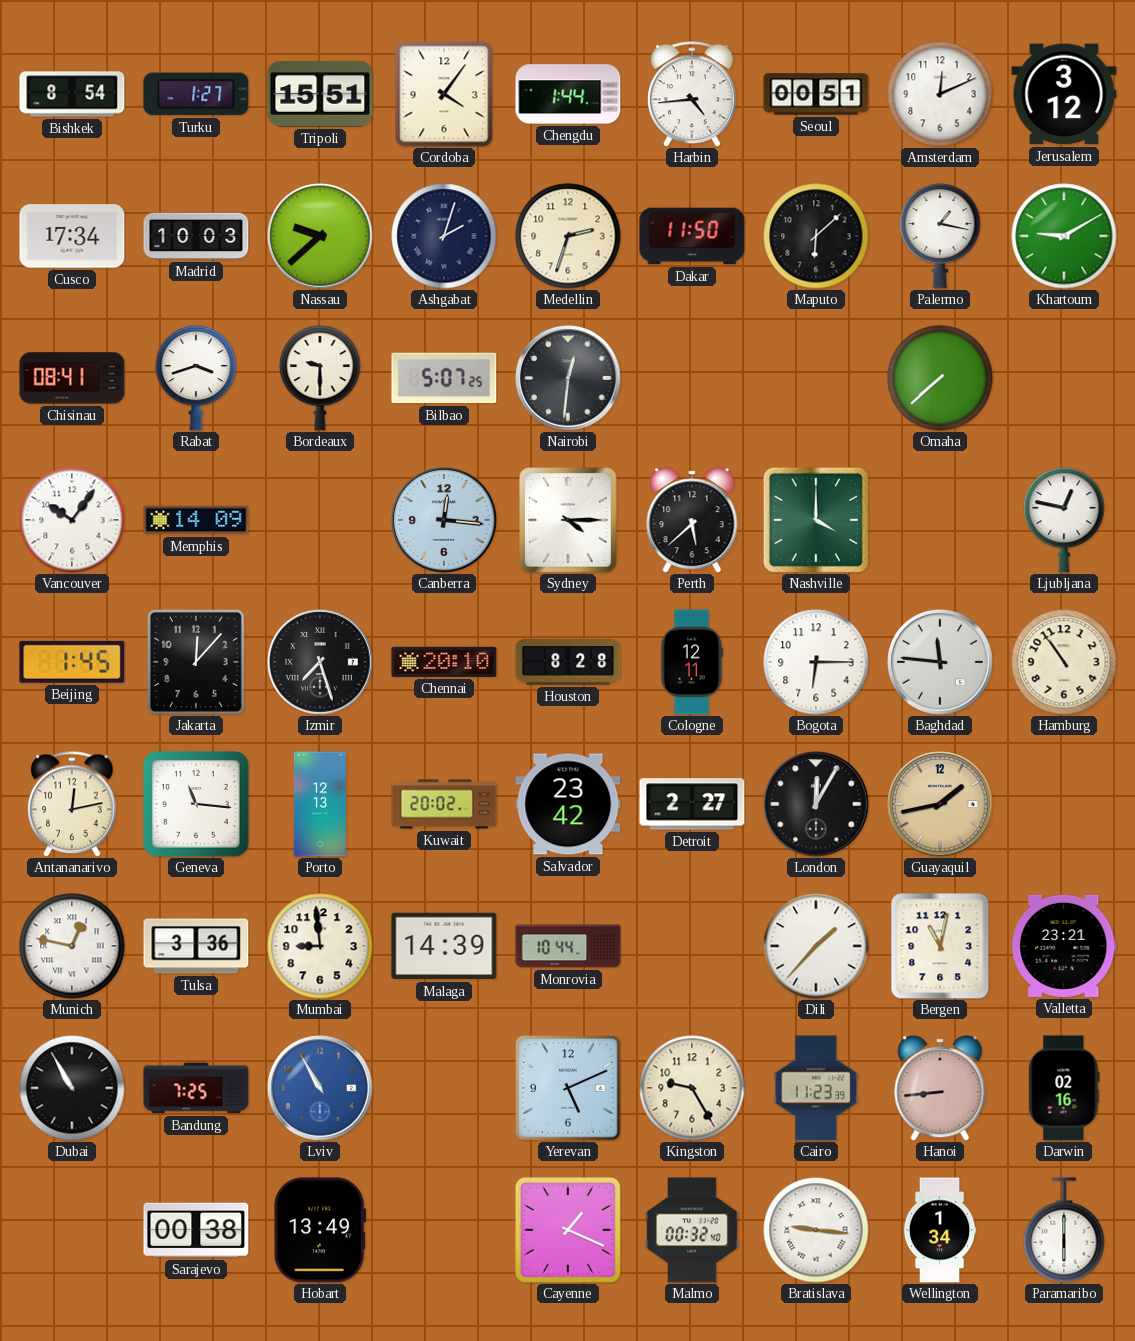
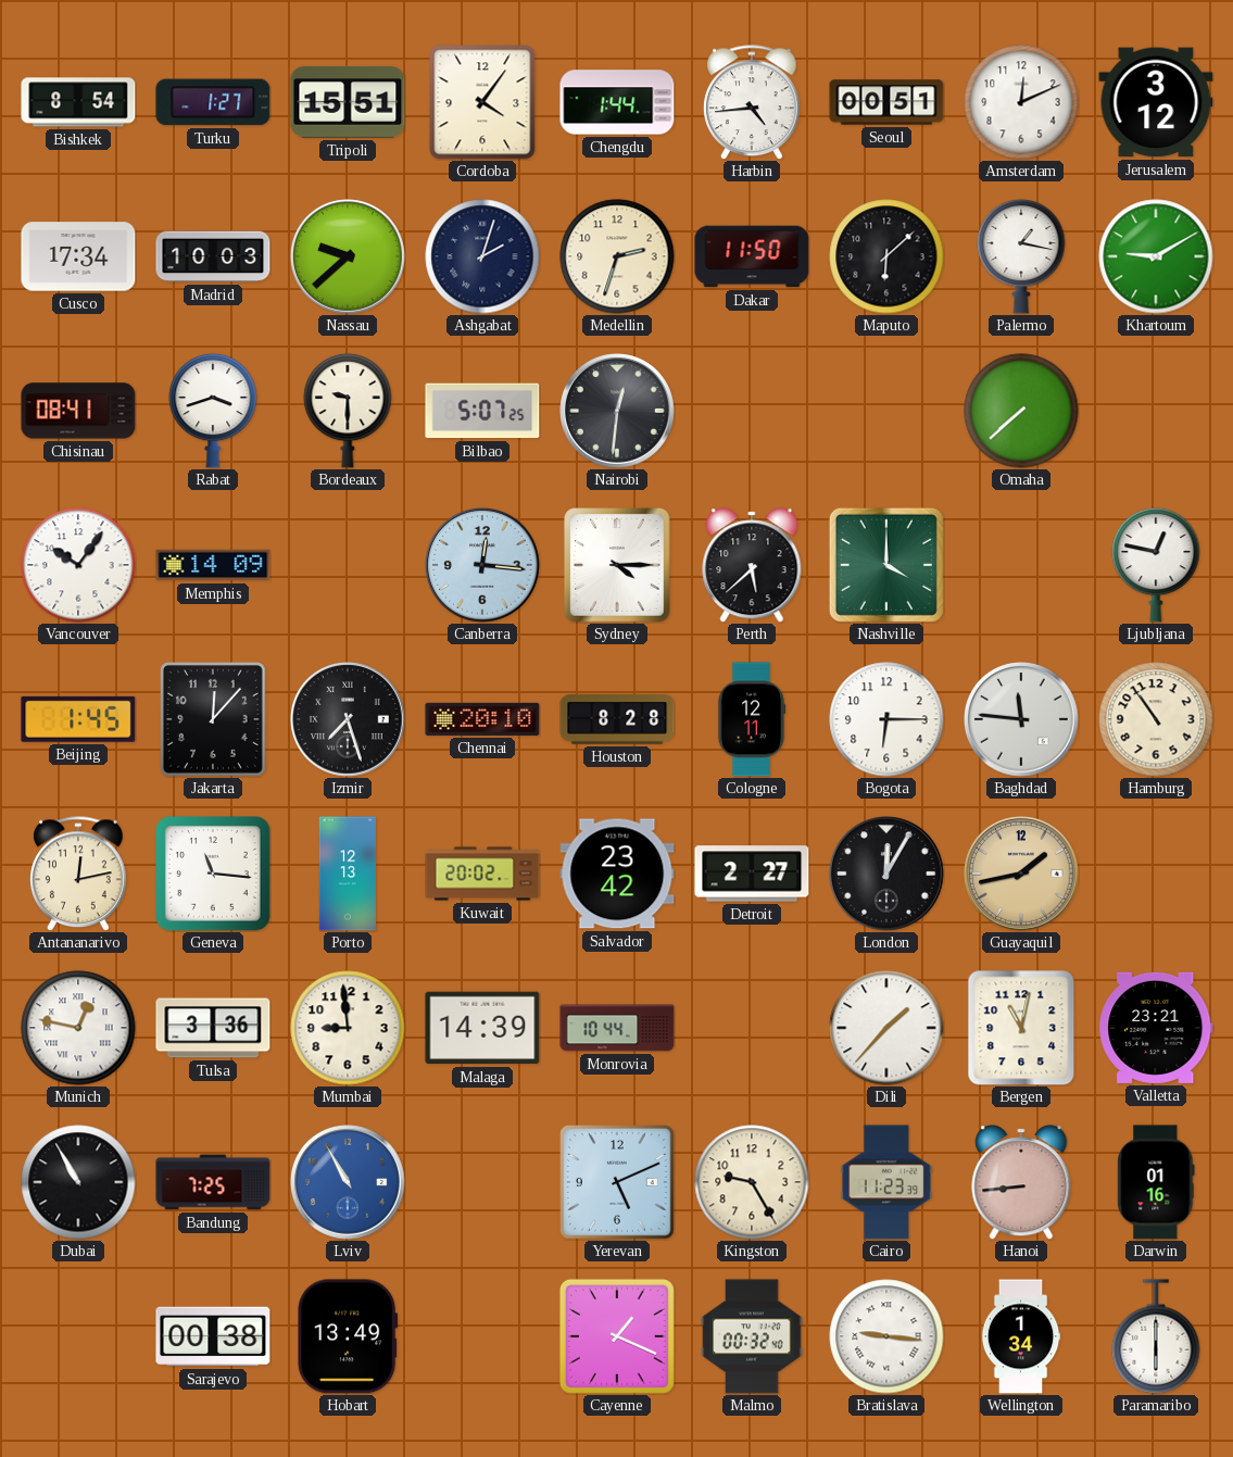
Darwin: 02:16 -> 01:16
